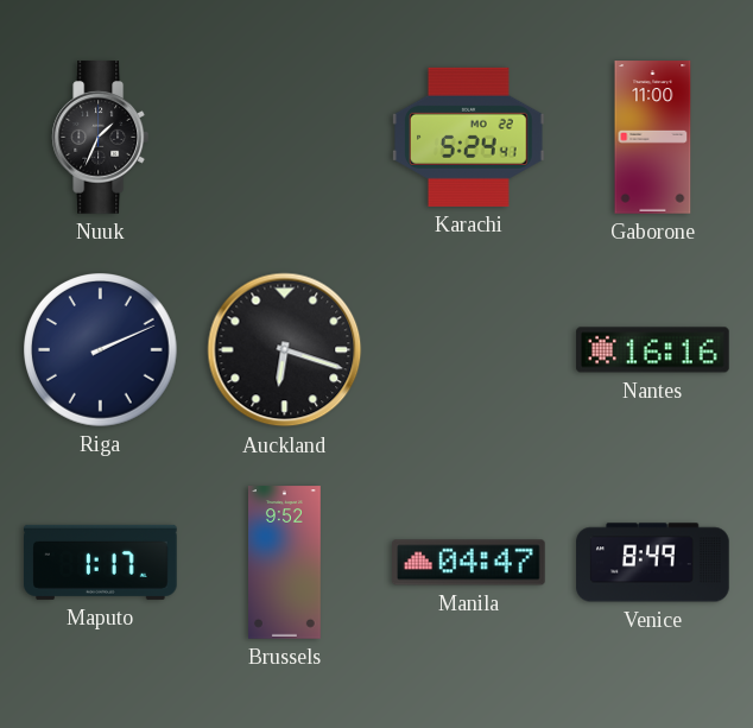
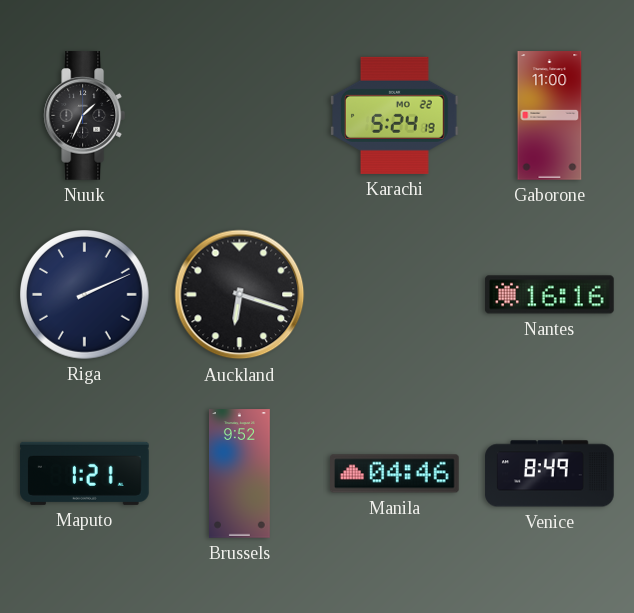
Karachi: 5:24:41 -> 5:24:19
Maputo: 1:17 -> 1:21
Manila: 04:47 -> 04:46
